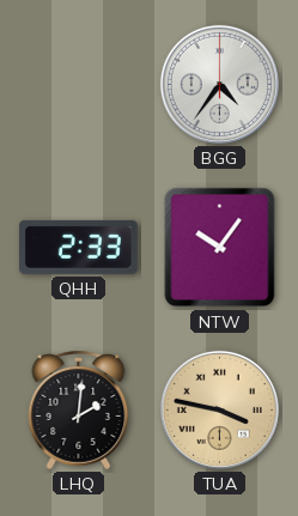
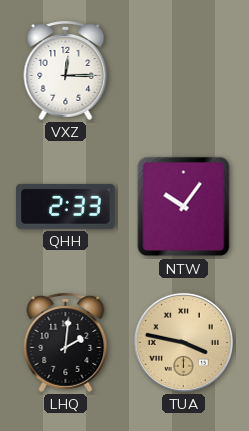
VXZ: none -> 12:15
BGG: 4:36 -> none
